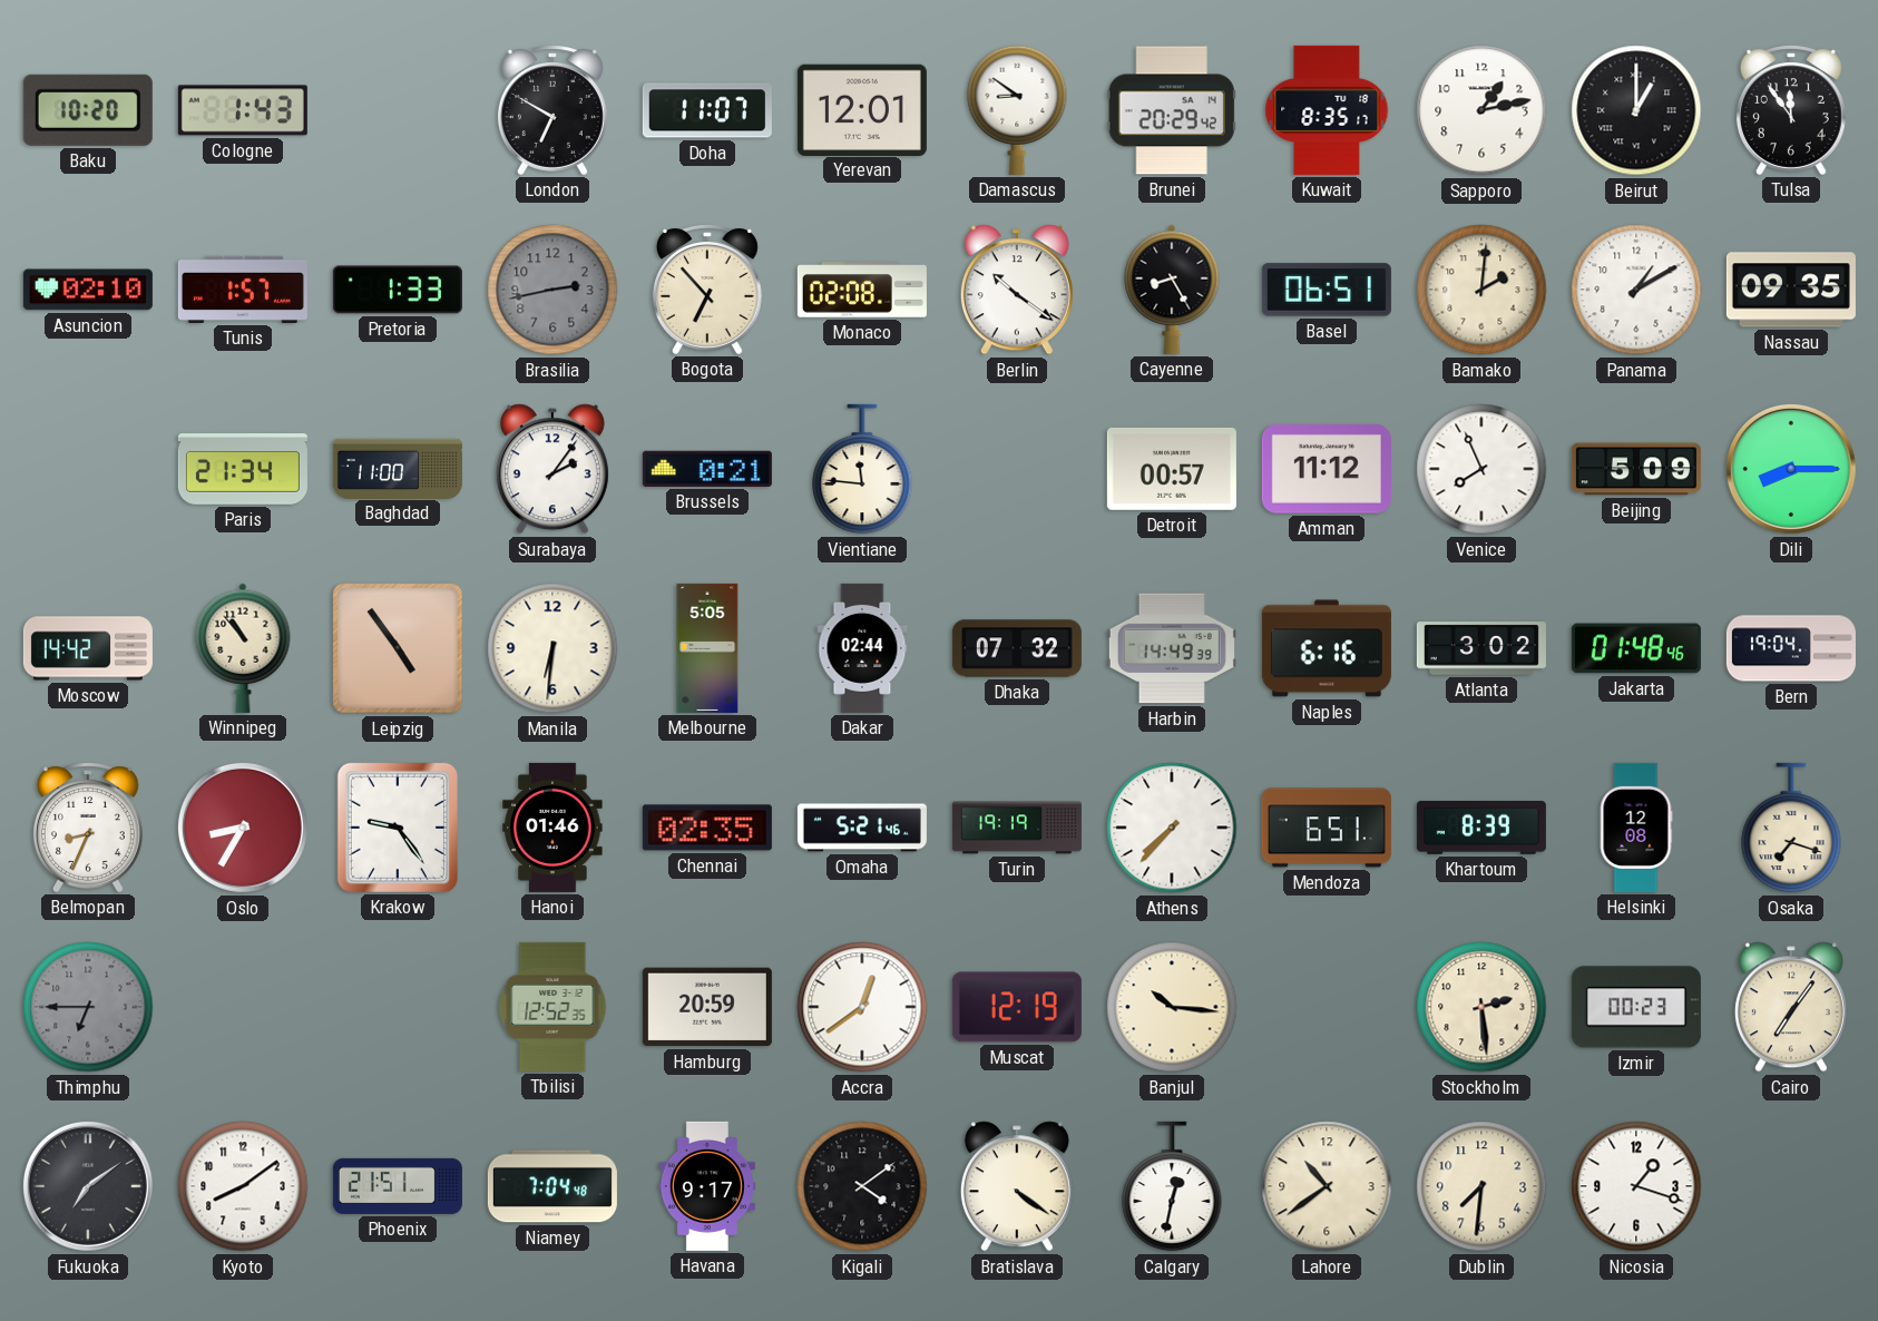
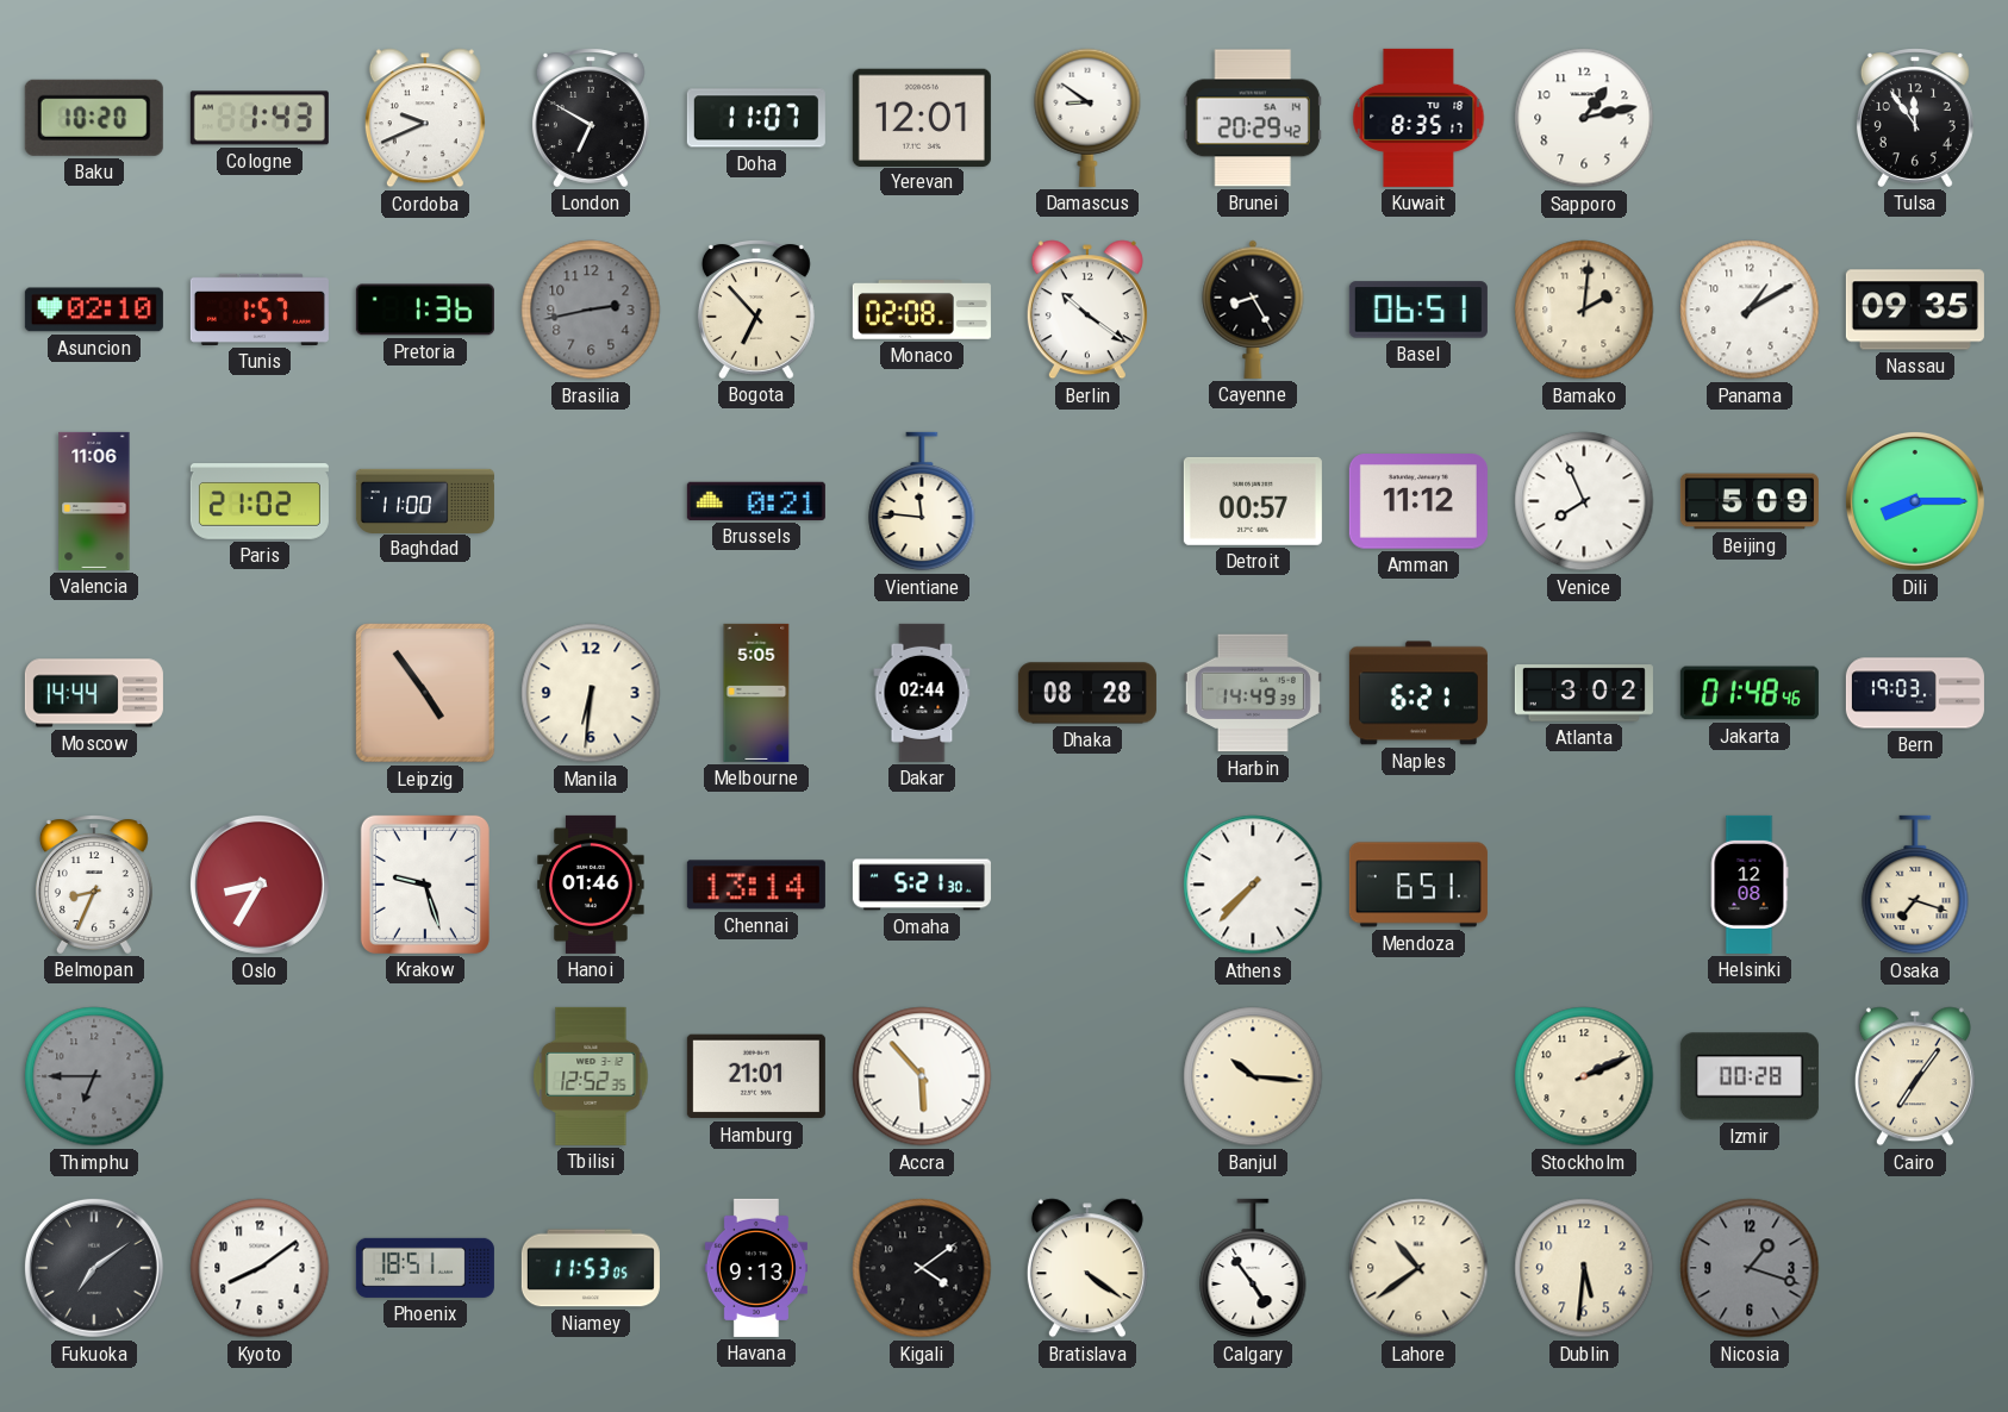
Cordoba: none -> 9:41
Beirut: 1:00 -> none
Pretoria: 1:33 -> 1:36
Valencia: none -> 11:06
Paris: 21:34 -> 21:02
Surabaya: 2:06 -> none
Moscow: 14:42 -> 14:44
Winnipeg: 10:53 -> none
Dhaka: 07:32 -> 08:28
Naples: 6:16 -> 6:21
Bern: 19:04 -> 19:03
Krakow: 9:24 -> 9:27
Chennai: 02:35 -> 13:14
Omaha: 5:21:46 -> 5:21:30
Turin: 19:19 -> none
Khartoum: 8:39 -> none
Hamburg: 20:59 -> 21:01
Accra: 12:39 -> 5:53
Muscat: 12:19 -> none
Stockholm: 2:29 -> 2:11
Izmir: 00:23 -> 00:28
Phoenix: 21:51 -> 18:51
Niamey: 7:04 -> 11:53
Havana: 9:17 -> 9:13
Calgary: 12:32 -> 4:54
Dublin: 7:31 -> 5:31
Nicosia dial: white -> grey
